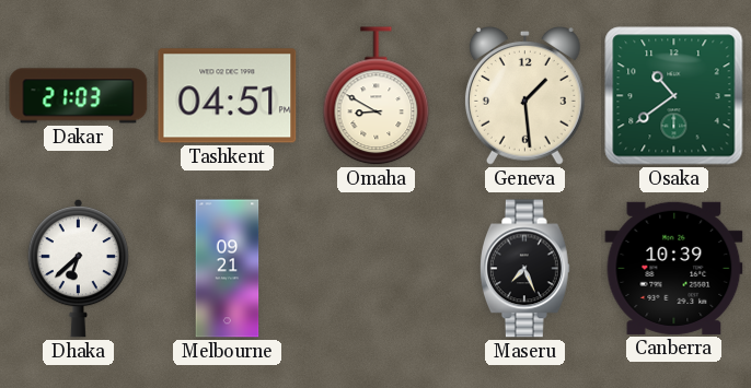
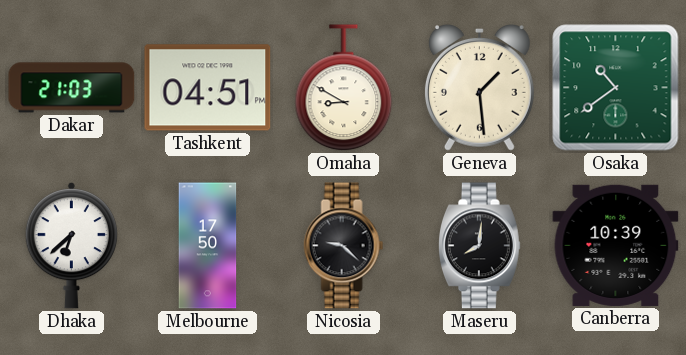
Melbourne: 09:21 -> 17:50
Nicosia: none -> 9:22
Maseru: 7:26 -> 8:01
